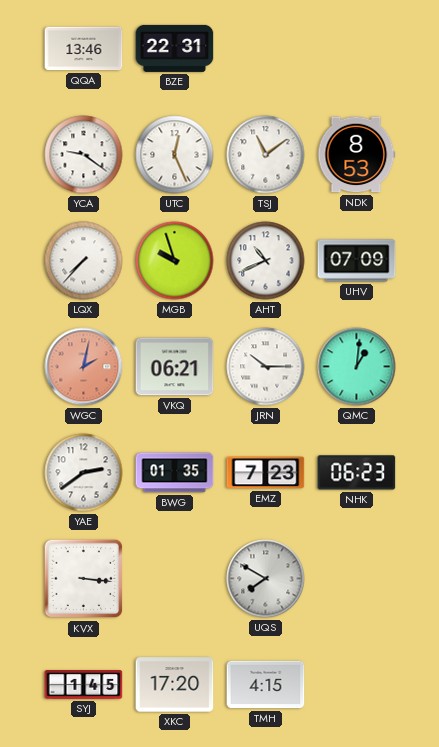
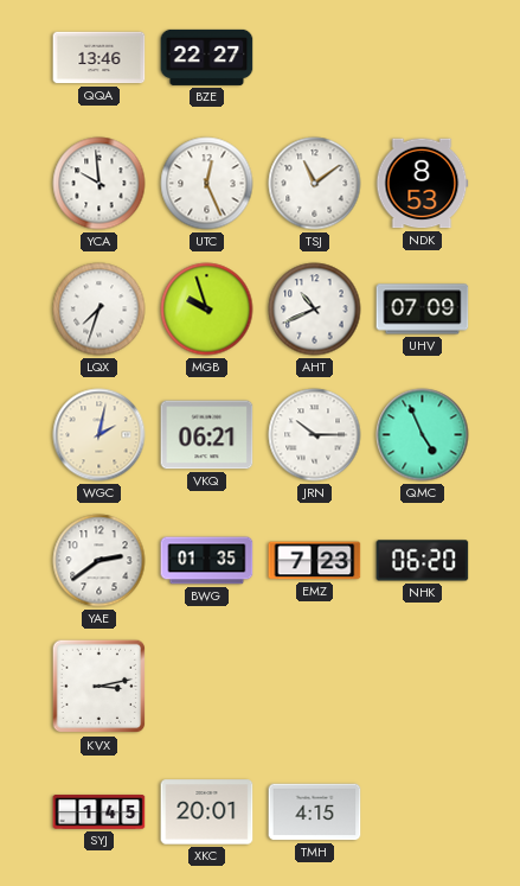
BZE: 22:31 -> 22:27
YCA: 9:21 -> 9:59
LQX: 7:37 -> 7:33
WGC dial: salmon -> cream
QMC: 1:01 -> 4:56
NHK: 06:23 -> 06:20
KVX: 3:16 -> 3:13
UQS: 7:50 -> none
XKC: 17:20 -> 20:01
